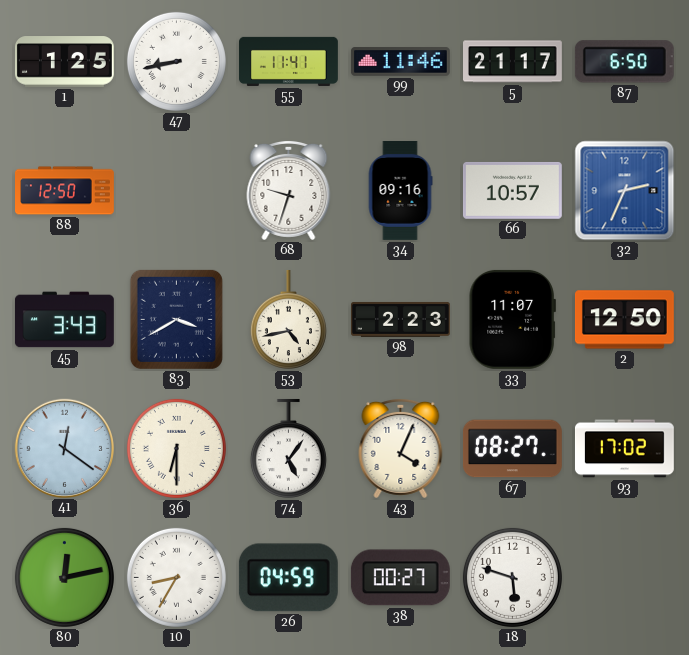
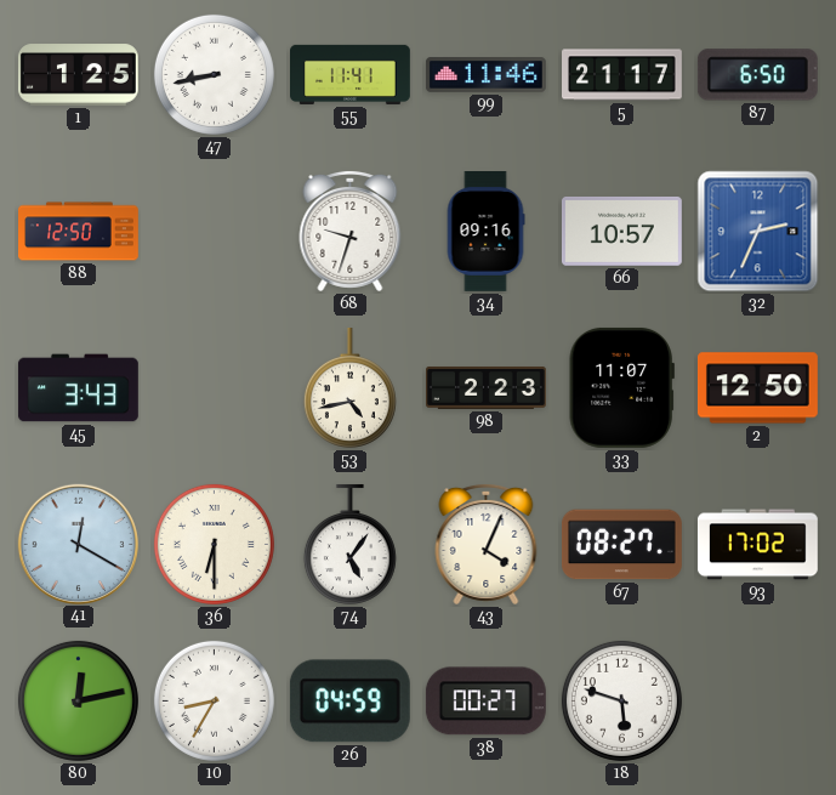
83: 3:40 -> none
41: 12:21 -> 12:20
